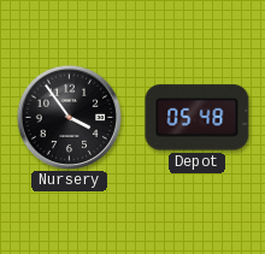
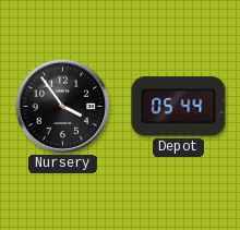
Depot: 05:48 -> 05:44
